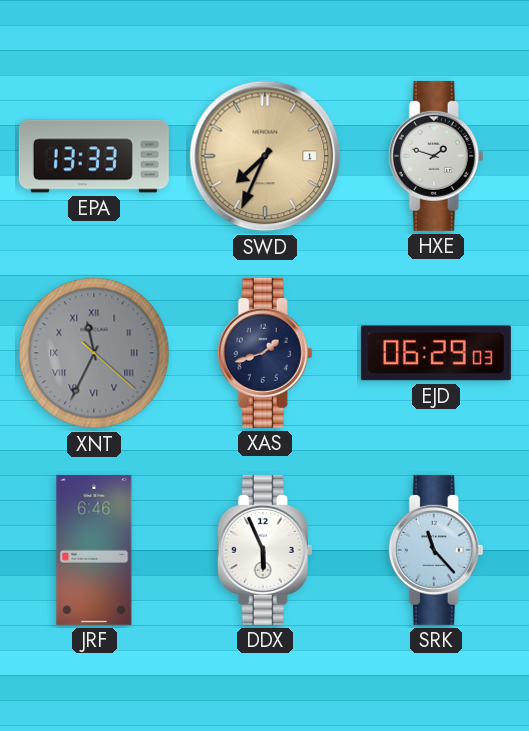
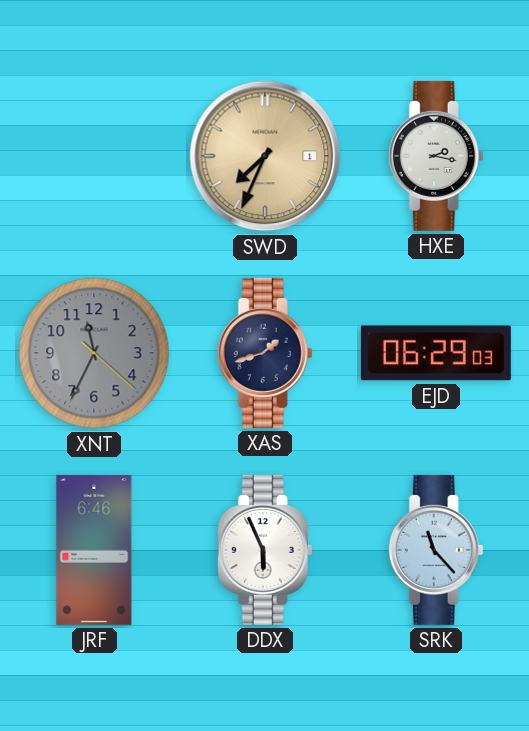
EPA: 13:33 -> none
HXE: 1:48 -> 2:17
XNT numerals: Roman -> Arabic
